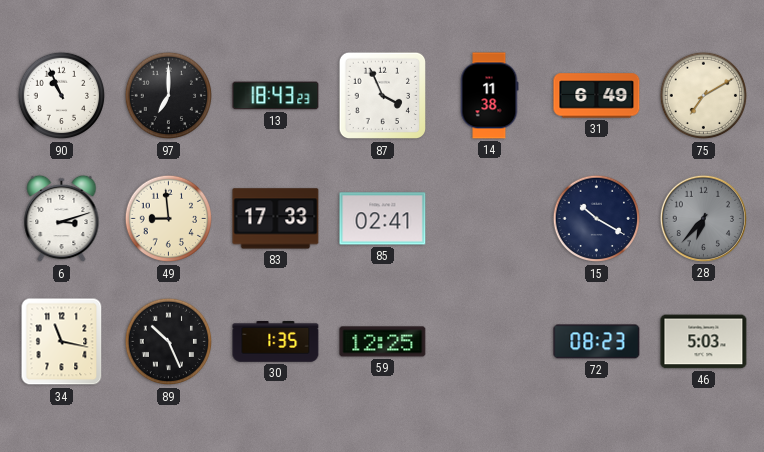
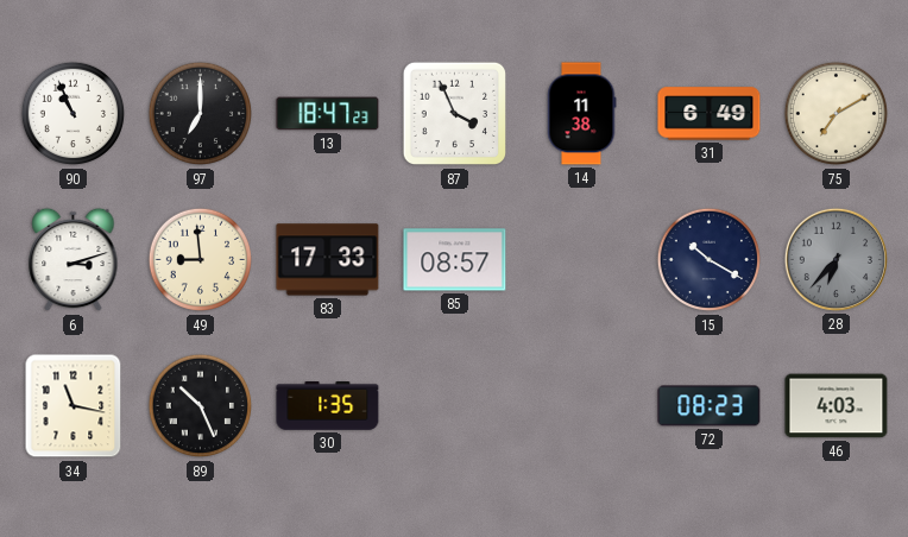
13: 18:43 -> 18:47
85: 02:41 -> 08:57
59: 12:25 -> none
46: 5:03 -> 4:03
